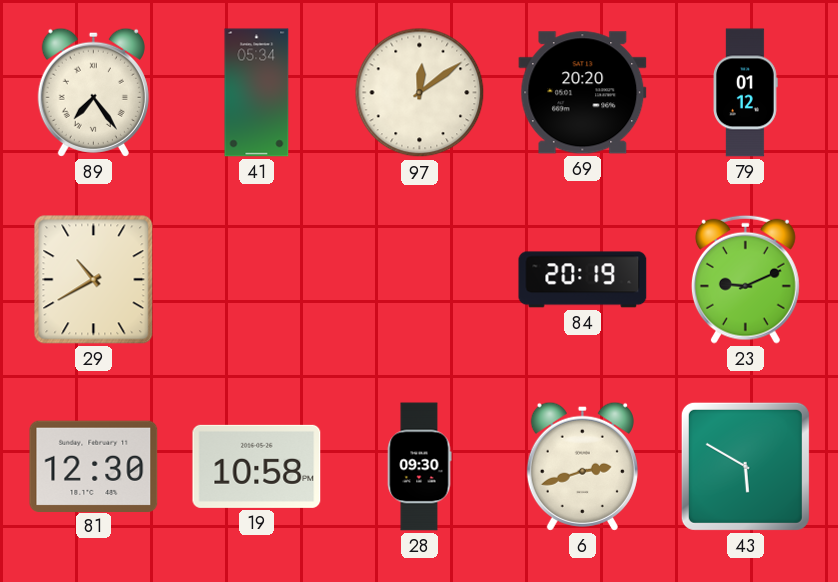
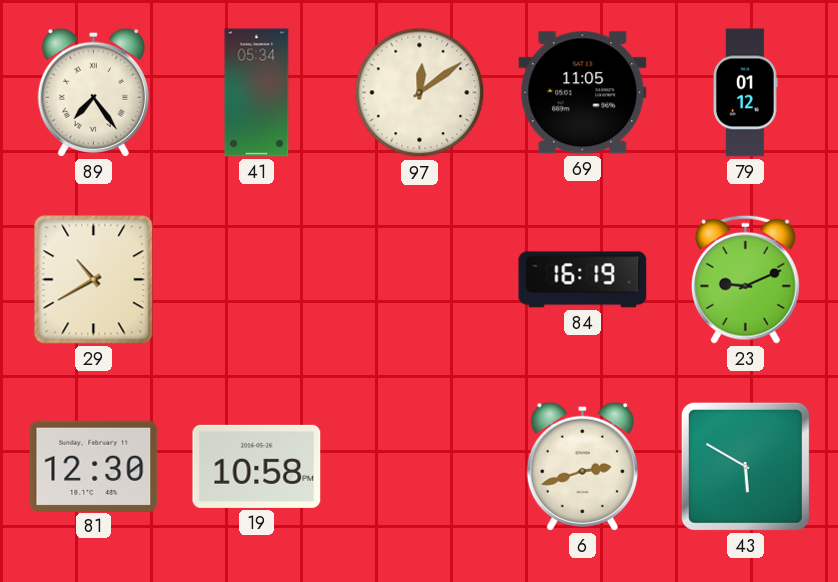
69: 20:20 -> 11:05
84: 20:19 -> 16:19
28: 09:30 -> none
